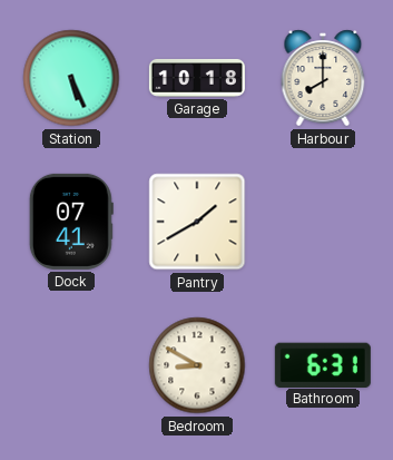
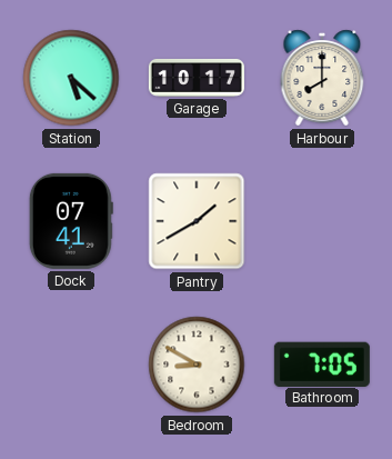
Station: 5:26 -> 5:22
Garage: 10:18 -> 10:17
Bathroom: 6:31 -> 7:05
